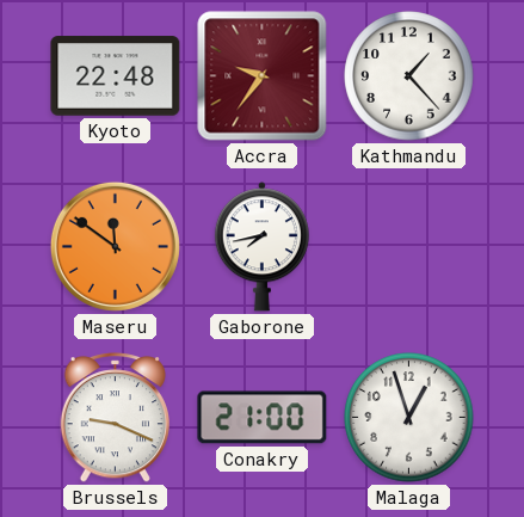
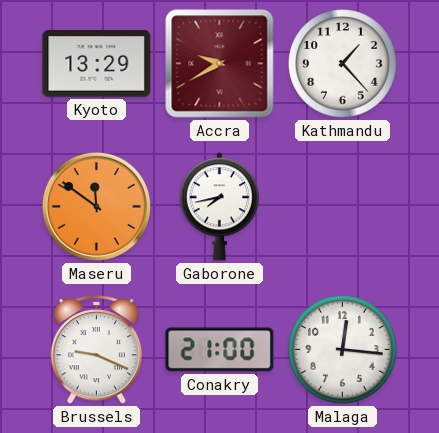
Kyoto: 22:48 -> 13:29
Accra: 9:36 -> 9:40
Malaga: 12:57 -> 12:16
